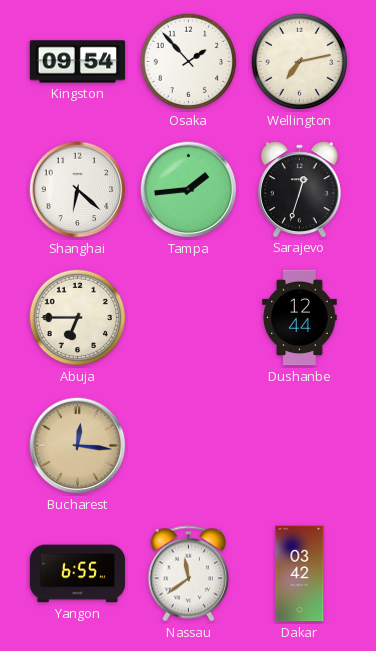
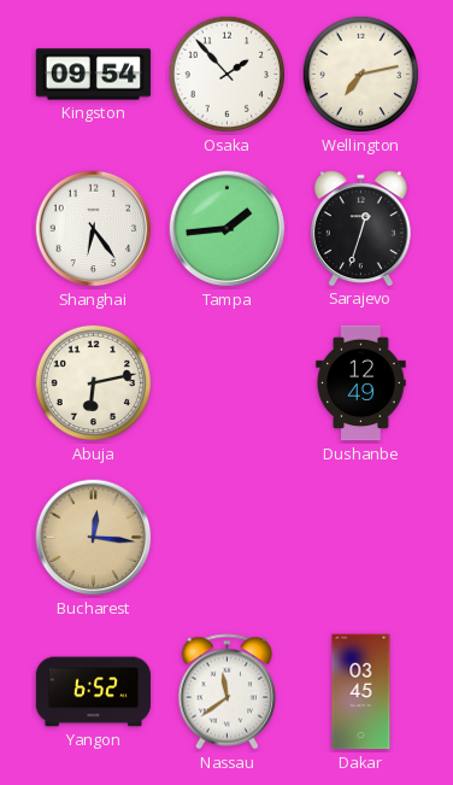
Shanghai: 6:22 -> 6:24
Abuja: 6:45 -> 6:13
Dushanbe: 12:44 -> 12:49
Yangon: 6:55 -> 6:52
Dakar: 03:42 -> 03:45
